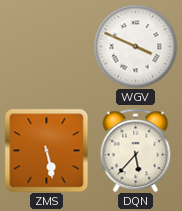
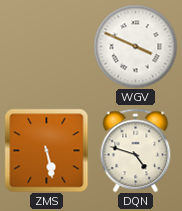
DQN: 5:37 -> 4:48
